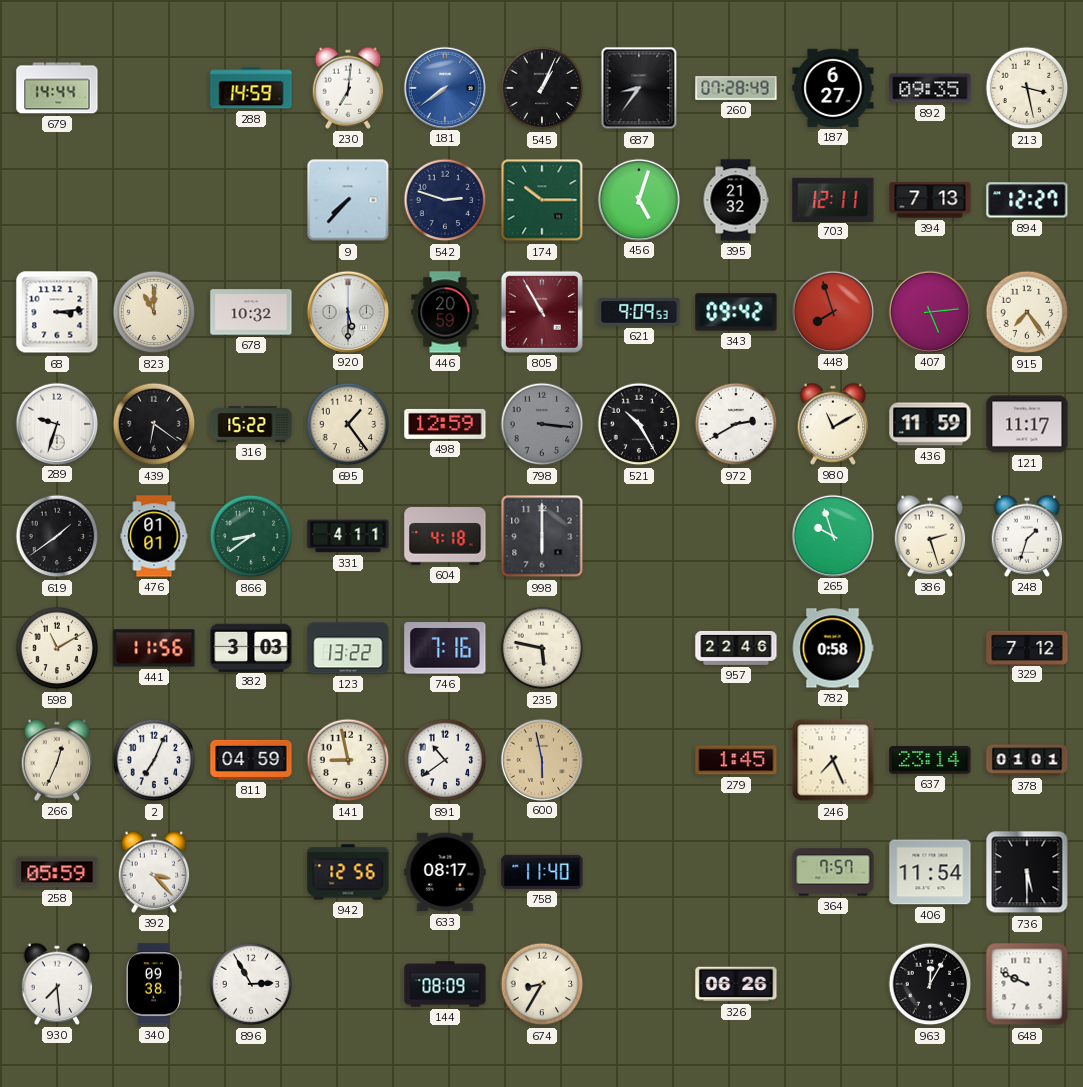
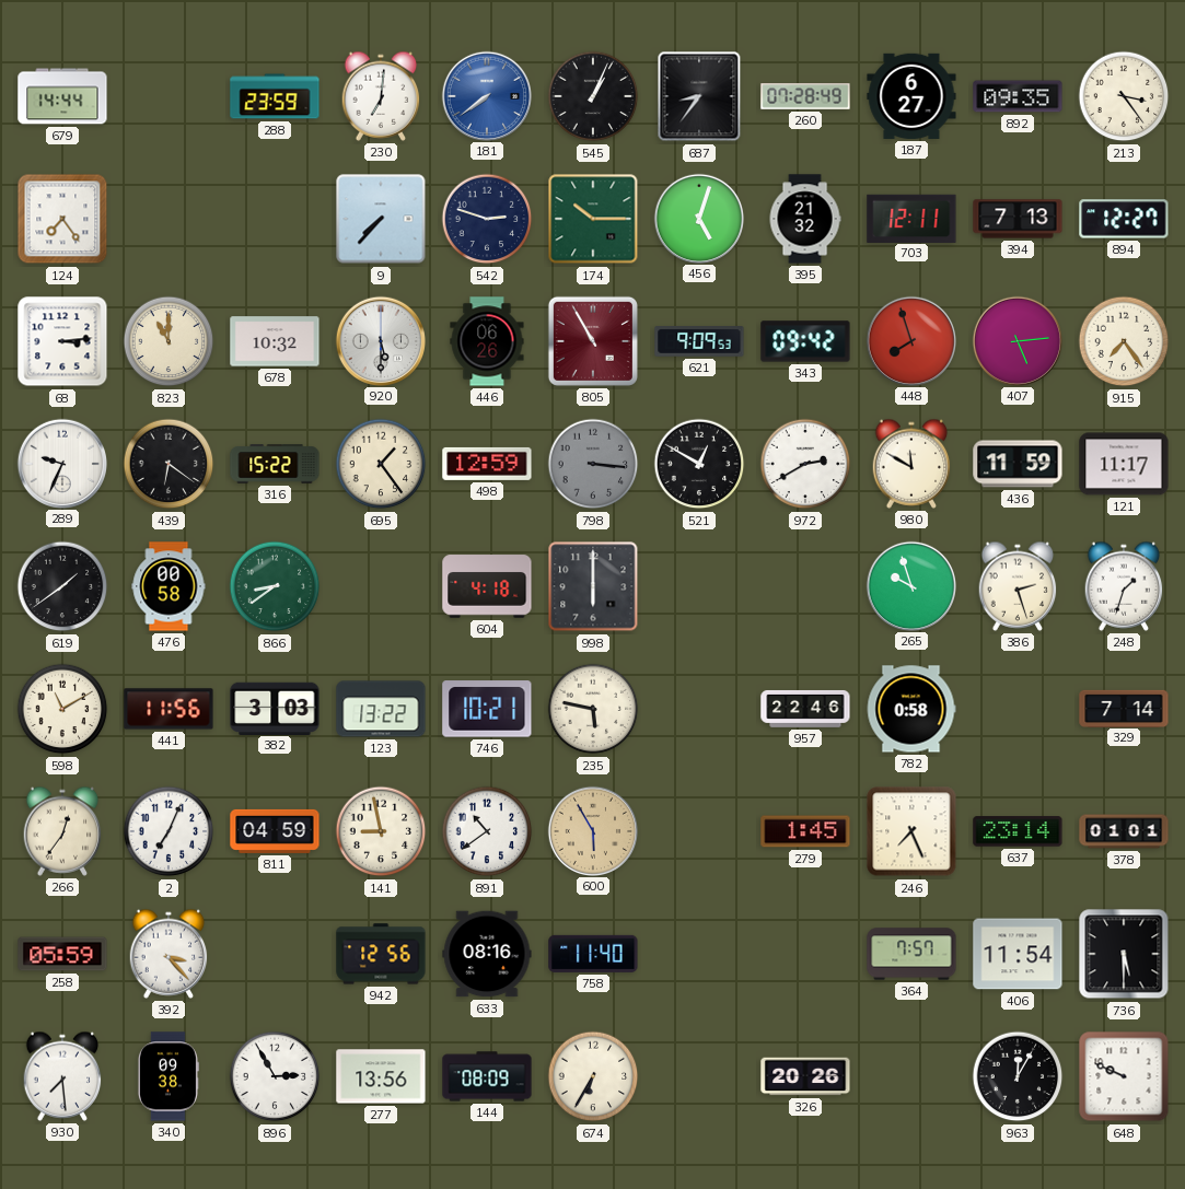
288: 14:59 -> 23:59
213: 3:28 -> 3:24
124: none -> 7:24
446: 20:59 -> 06:26
289: 9:33 -> 9:34
521: 10:25 -> 12:50
980: 11:10 -> 11:50
476: 01:01 -> 00:58
331: 4:11 -> none
746: 7:16 -> 10:21
329: 7:12 -> 7:14
266: 12:34 -> 12:36
600: 5:58 -> 5:55
633: 08:17 -> 08:16
277: none -> 13:56
674: 8:35 -> 6:35
326: 06:26 -> 20:26
